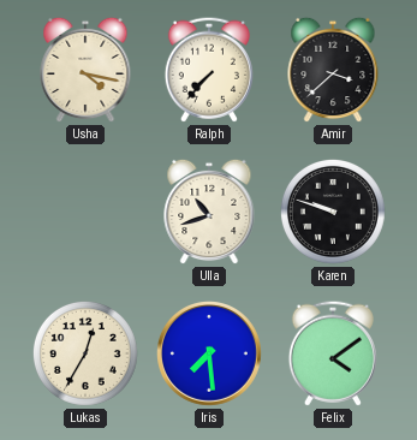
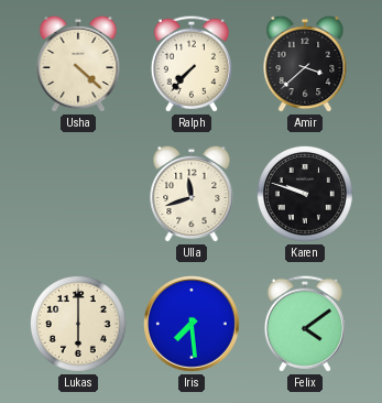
Usha: 4:17 -> 4:22
Ulla: 10:42 -> 11:42
Lukas: 12:35 -> 6:00
